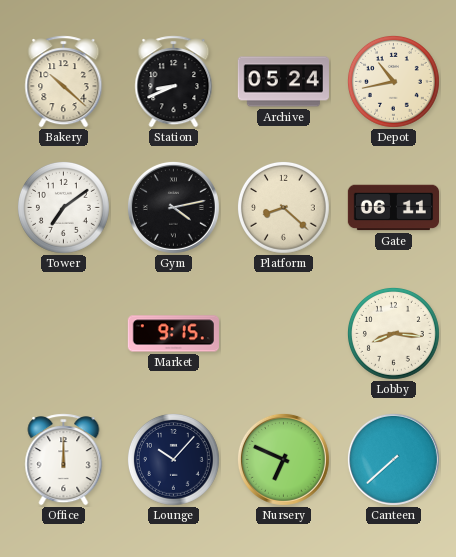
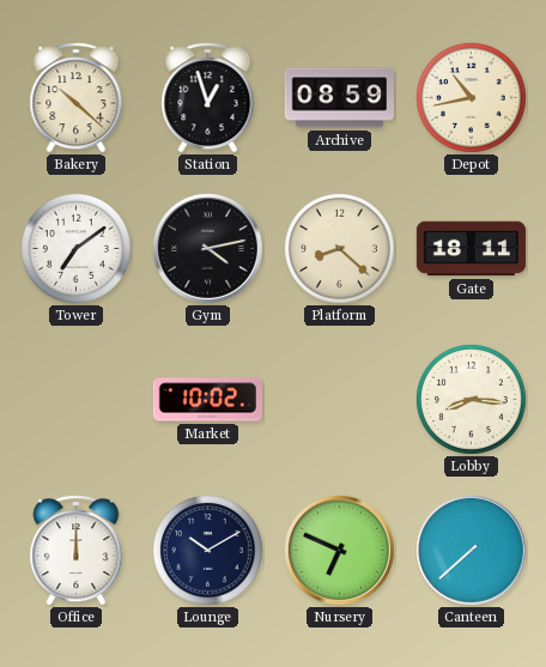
Station: 8:41 -> 12:57
Archive: 05:24 -> 08:59
Gate: 06:11 -> 18:11
Market: 9:15 -> 10:02
Lounge: 10:07 -> 10:10
